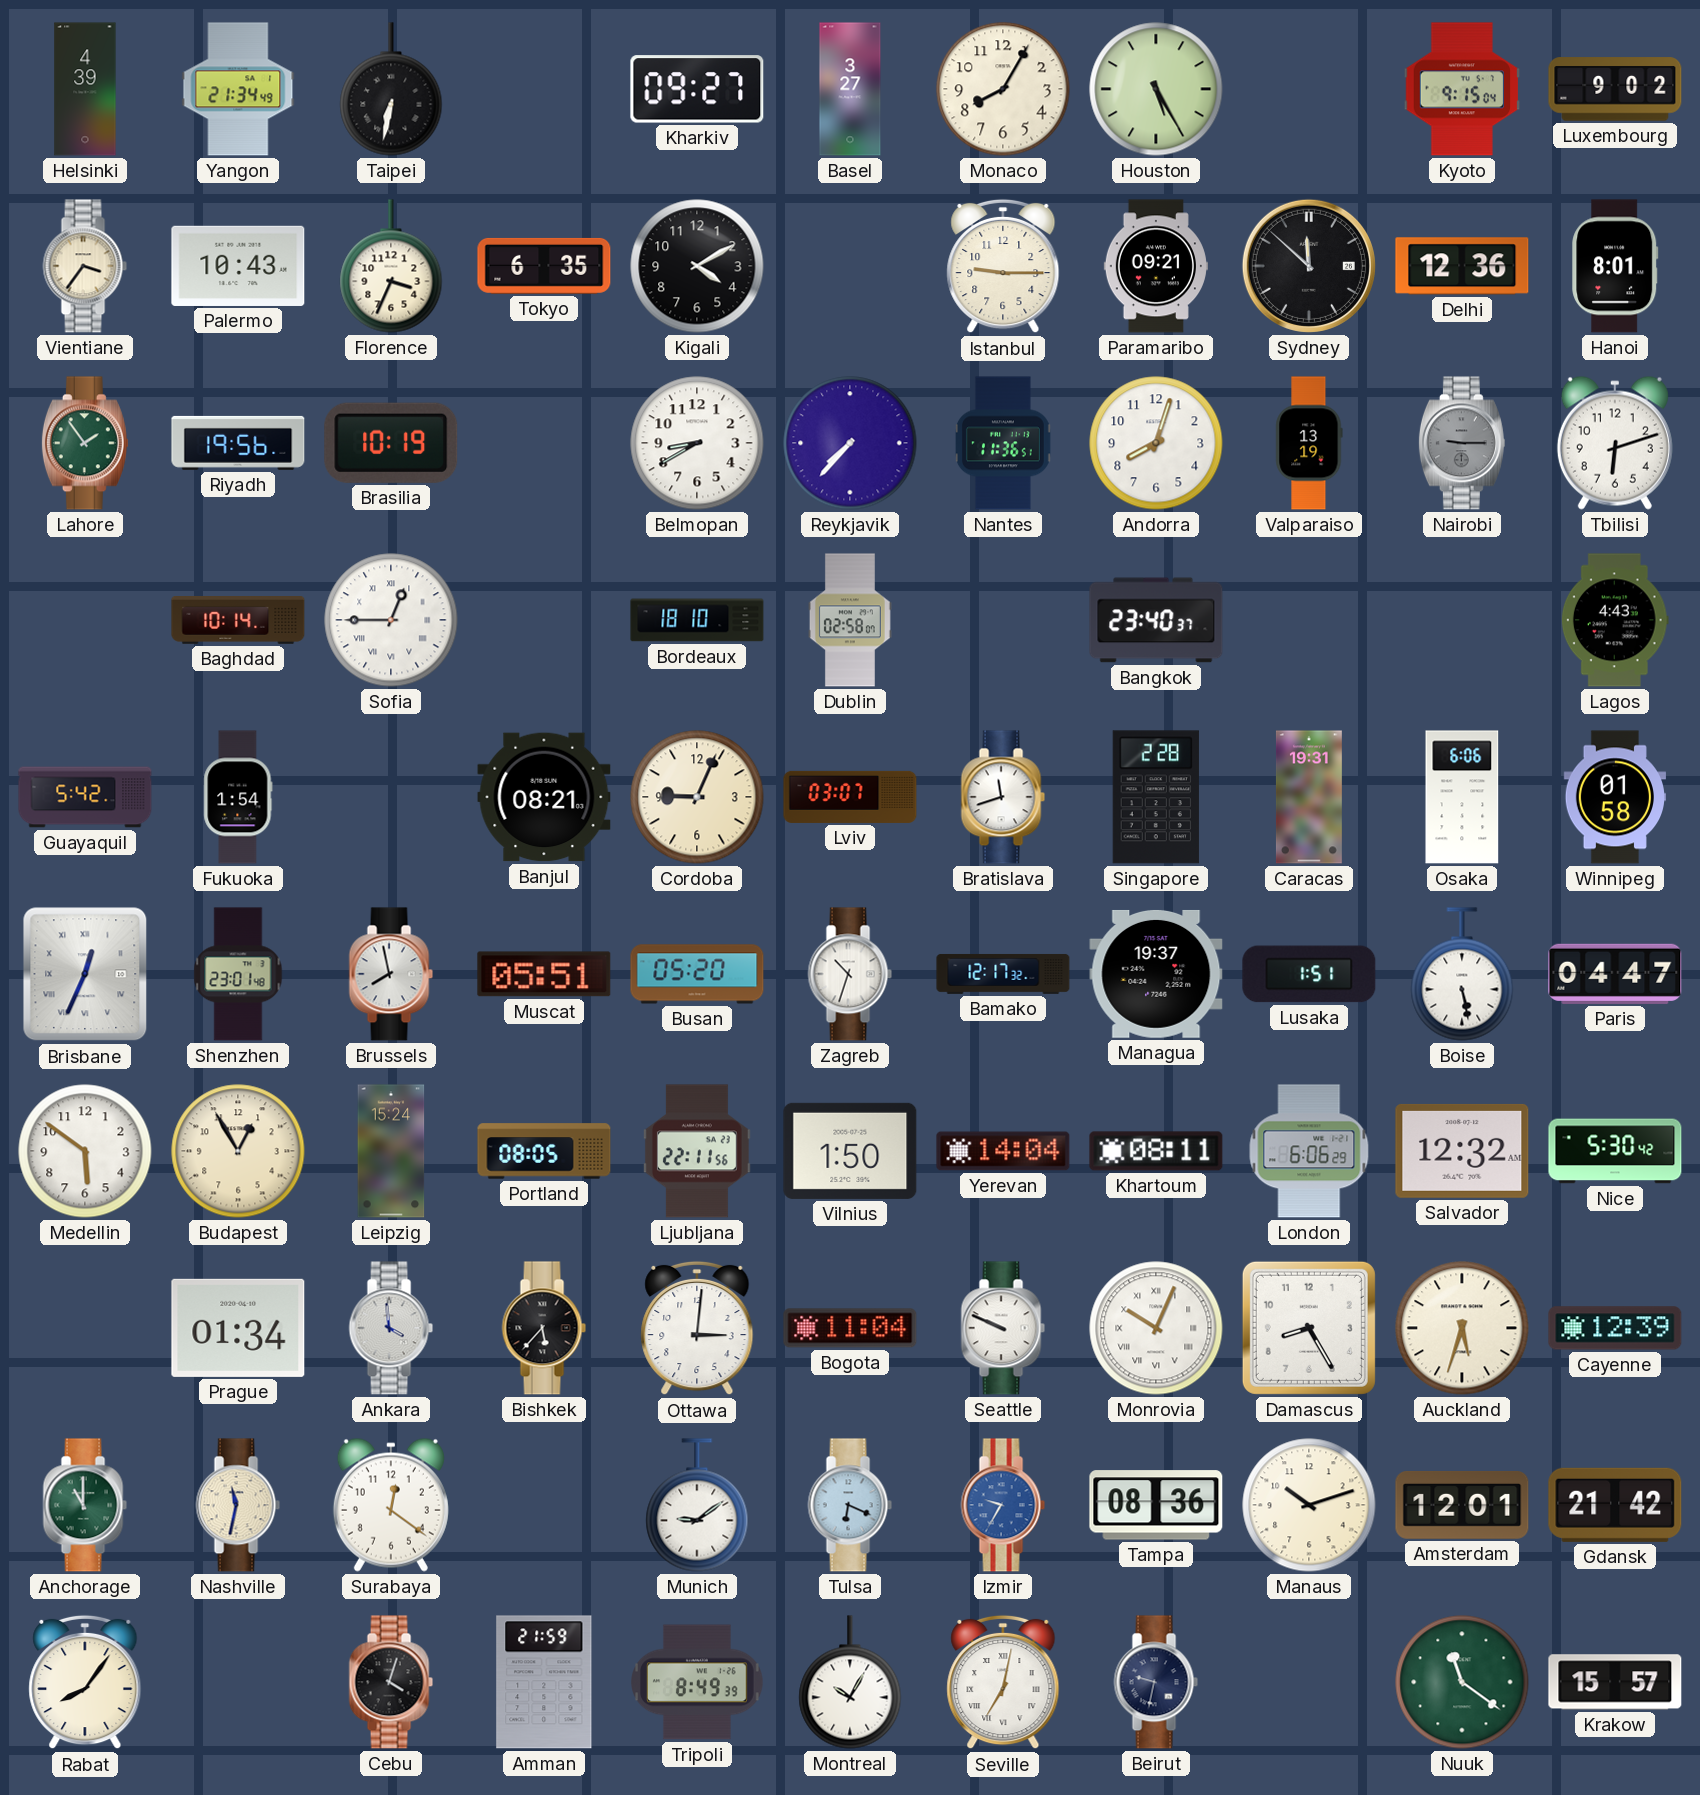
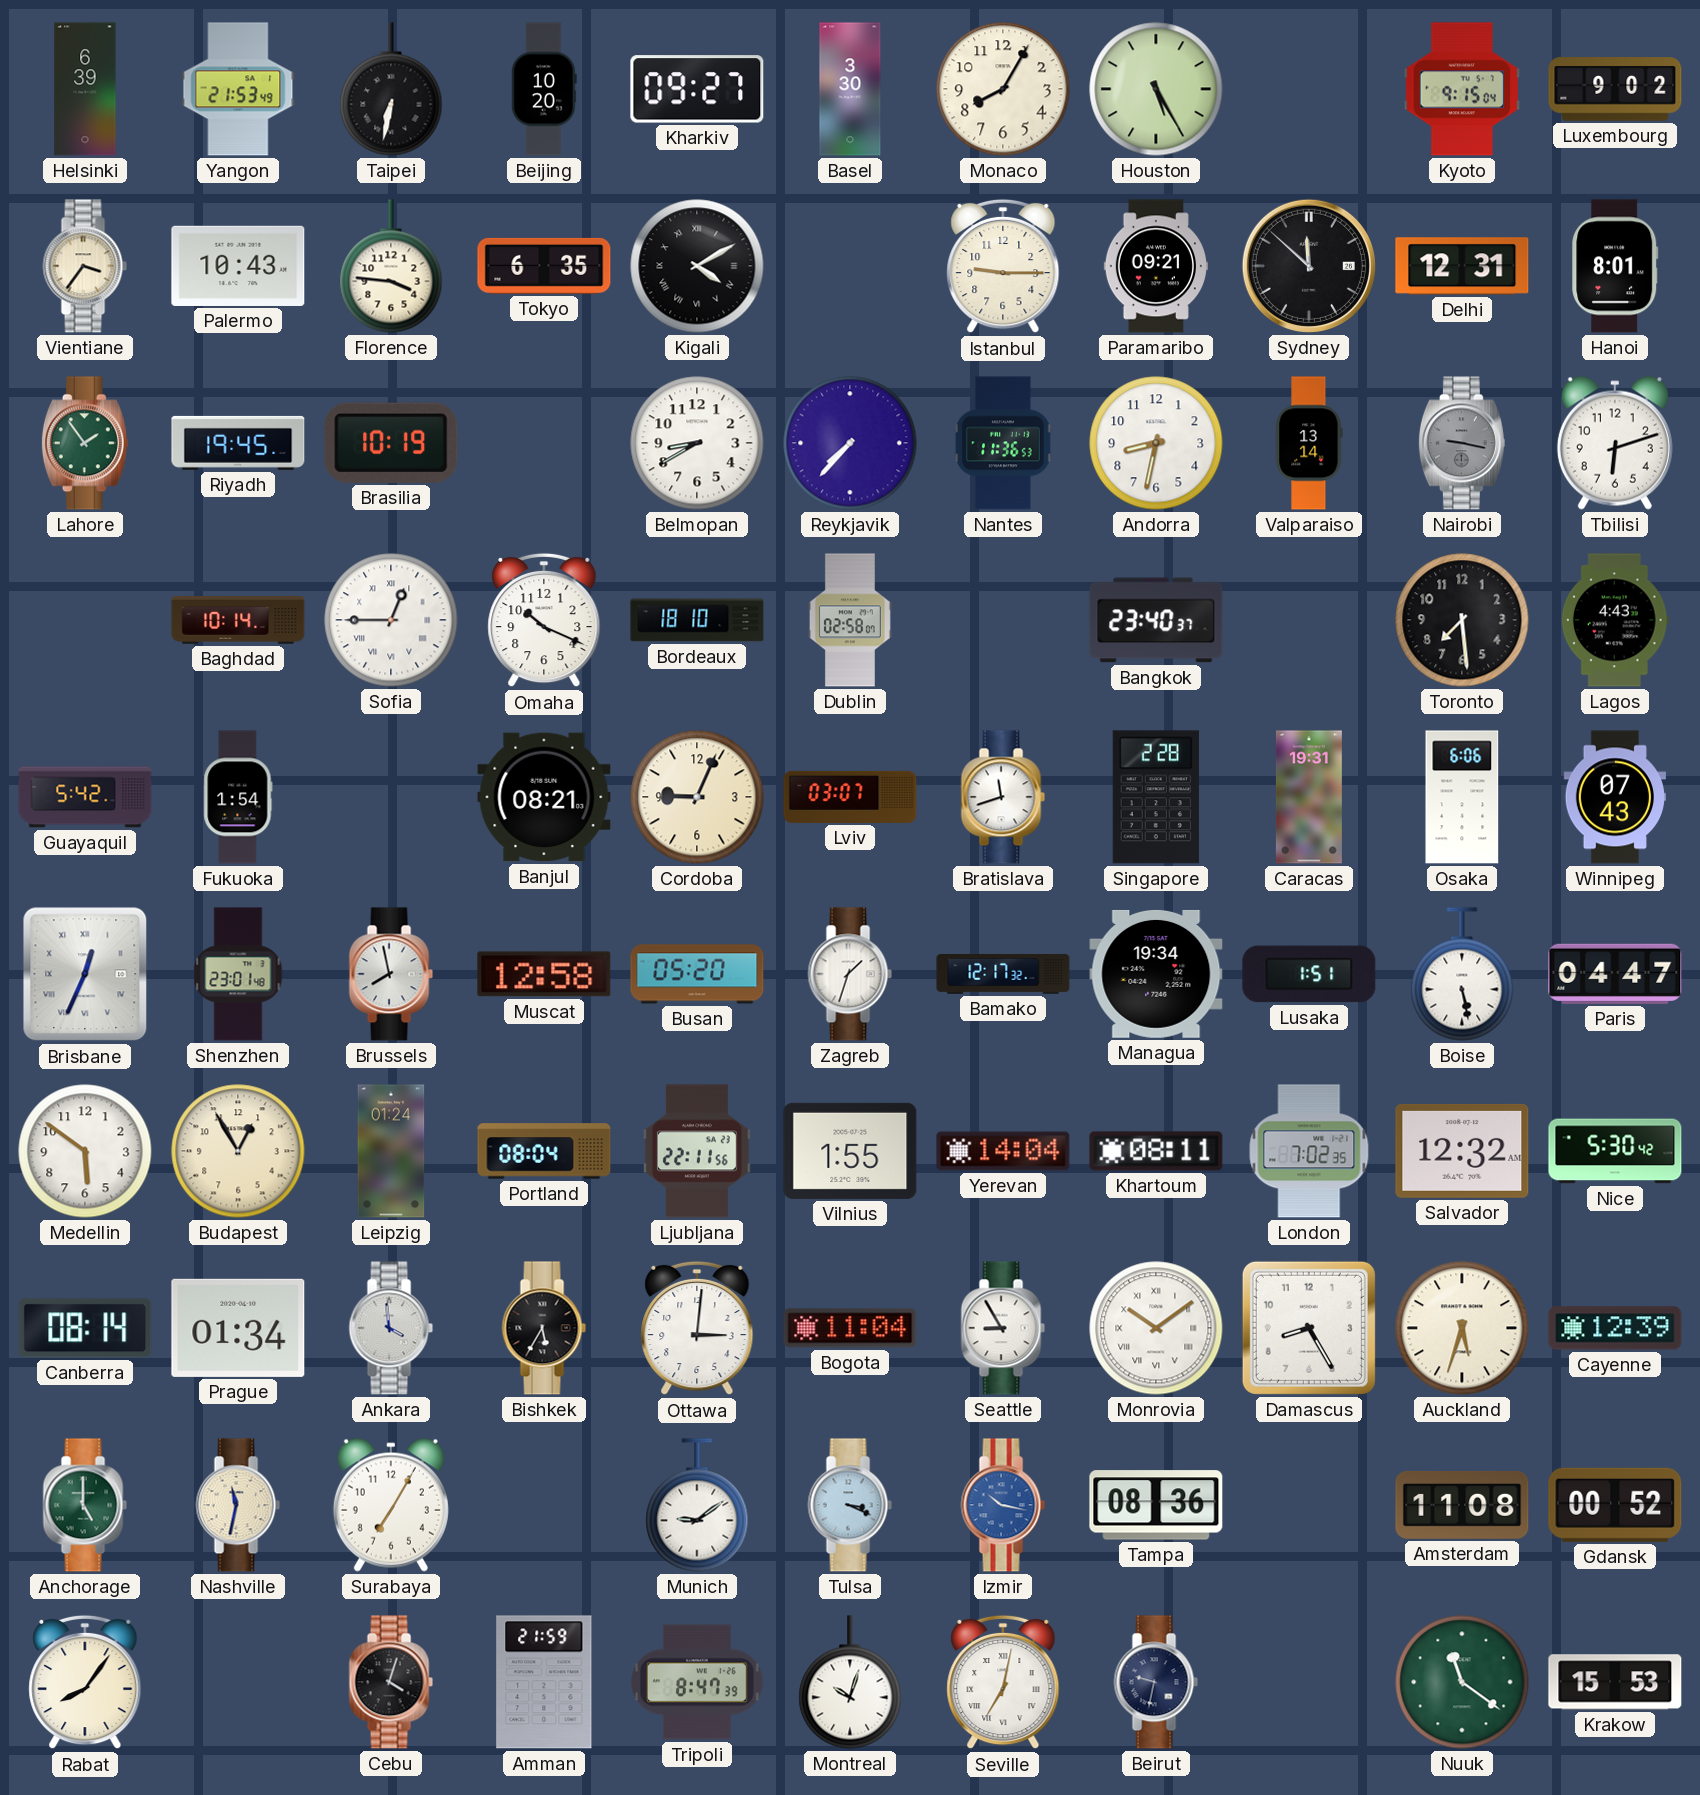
Helsinki: 4:39 -> 6:39
Yangon: 21:34 -> 21:53
Beijing: none -> 10:20
Basel: 3:27 -> 3:30
Florence: 3:34 -> 3:46
Kigali numerals: Arabic -> Roman
Delhi: 12:36 -> 12:31
Riyadh: 19:56 -> 19:45
Nantes: 11:36:51 -> 11:36:53
Andorra: 8:03 -> 8:32
Valparaiso: 13:19 -> 13:14
Nairobi: 9:15 -> 9:17
Omaha: none -> 10:19
Toronto: none -> 7:29
Winnipeg: 01:58 -> 07:43
Muscat: 05:51 -> 12:58
Zagreb: 10:33 -> 1:33
Managua: 19:37 -> 19:34
Leipzig: 15:24 -> 01:24
Portland: 08:05 -> 08:04
Vilnius: 1:50 -> 1:55
London: 6:06 -> 7:02
Canberra: none -> 08:14
Bishkek: 5:37 -> 5:35
Seattle: 9:49 -> 8:55
Monrovia: 10:04 -> 10:09
Anchorage: 11:00 -> 5:00
Surabaya: 12:21 -> 7:05
Tulsa: 6:19 -> 3:19
Izmir: 9:35 -> 10:17
Manaus: 10:12 -> none
Amsterdam: 12:01 -> 11:08
Gdansk: 21:42 -> 00:52
Tripoli: 8:49 -> 8:47
Montreal: 10:05 -> 10:03
Krakow: 15:57 -> 15:53
